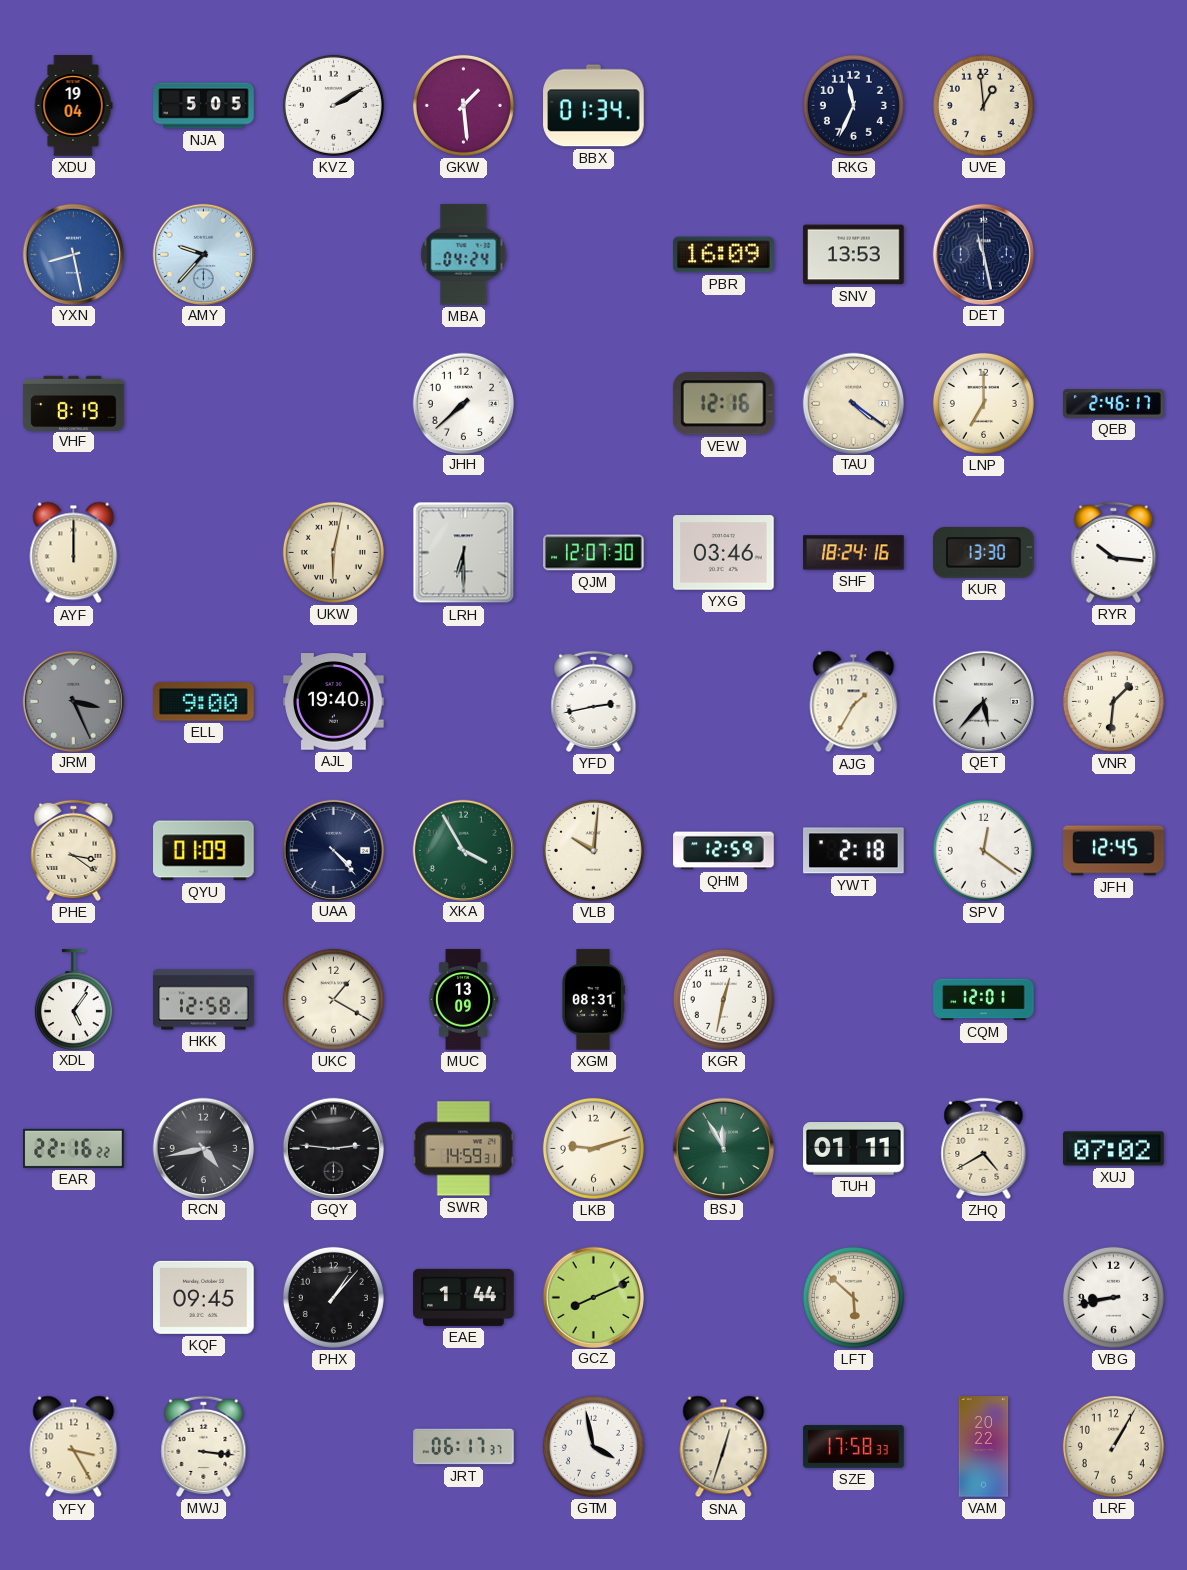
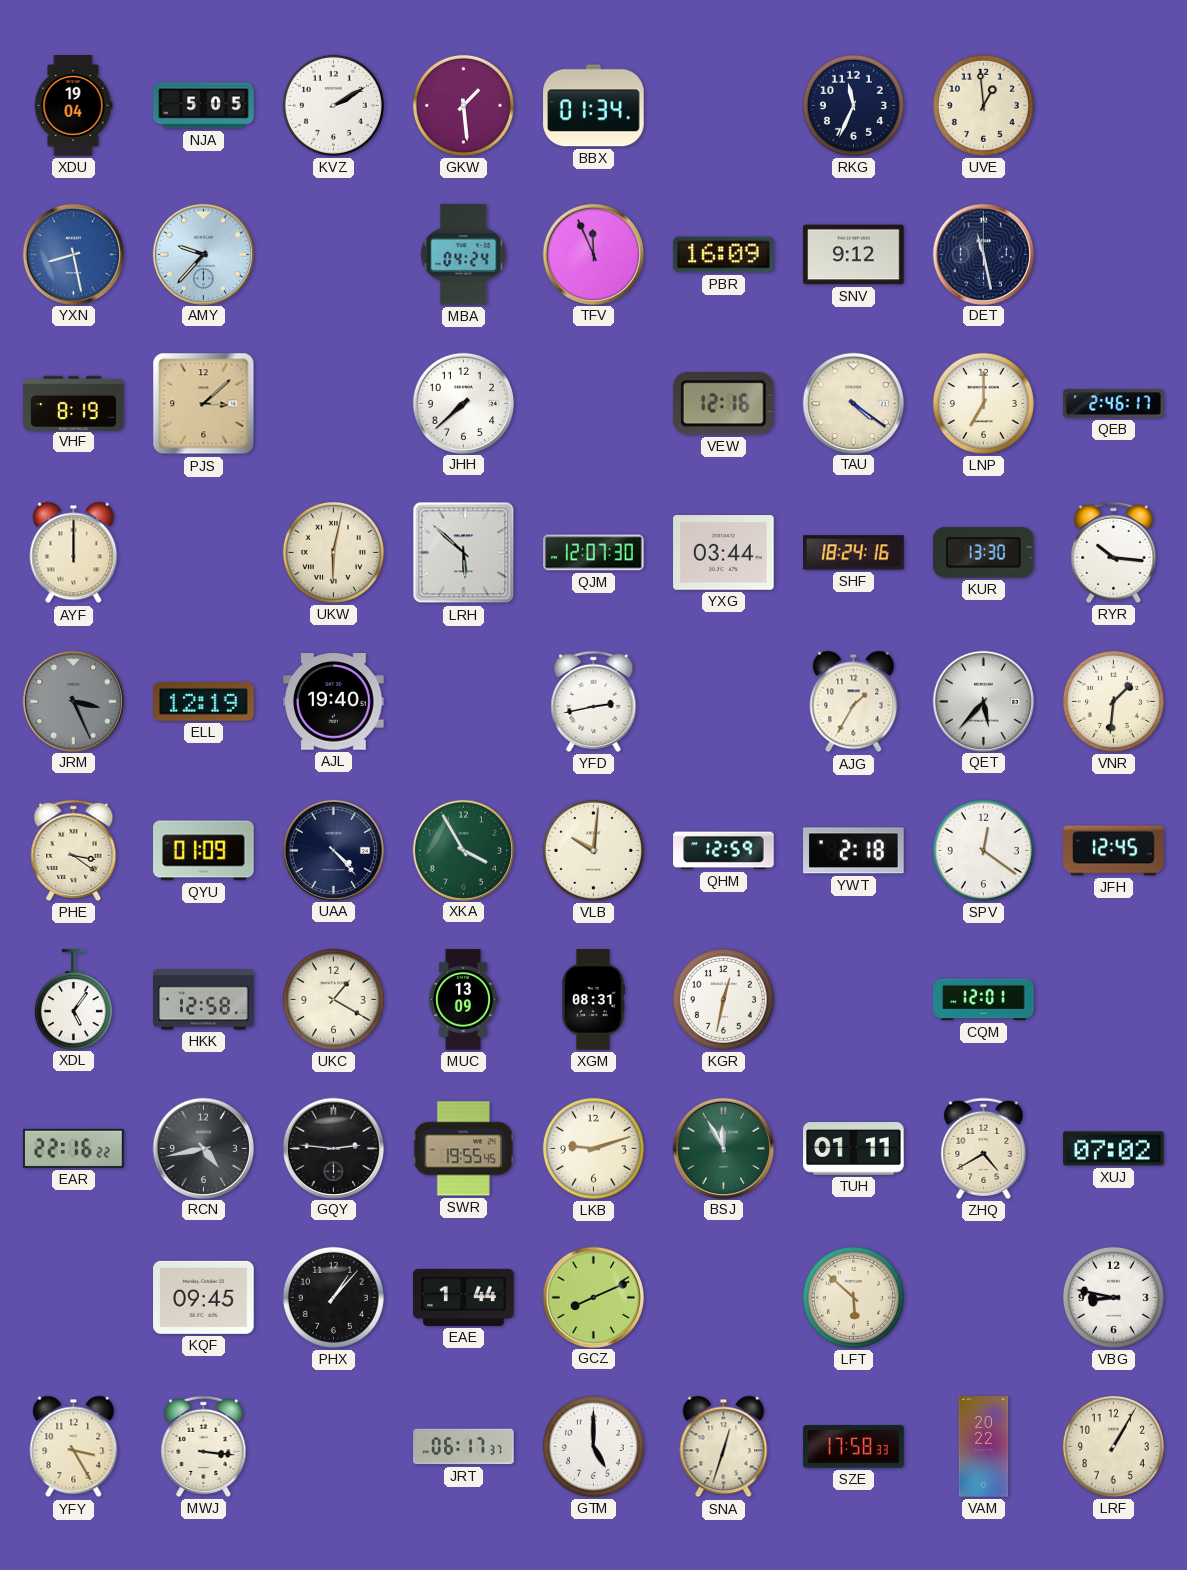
TFV: none -> 11:56
SNV: 13:53 -> 9:12
PJS: none -> 3:08
LRH: 6:30 -> 5:52
YXG: 03:46 -> 03:44
ELL: 9:00 -> 12:19
SWR: 14:59 -> 19:55
VBG: 8:43 -> 8:47
GTM: 3:58 -> 5:00
